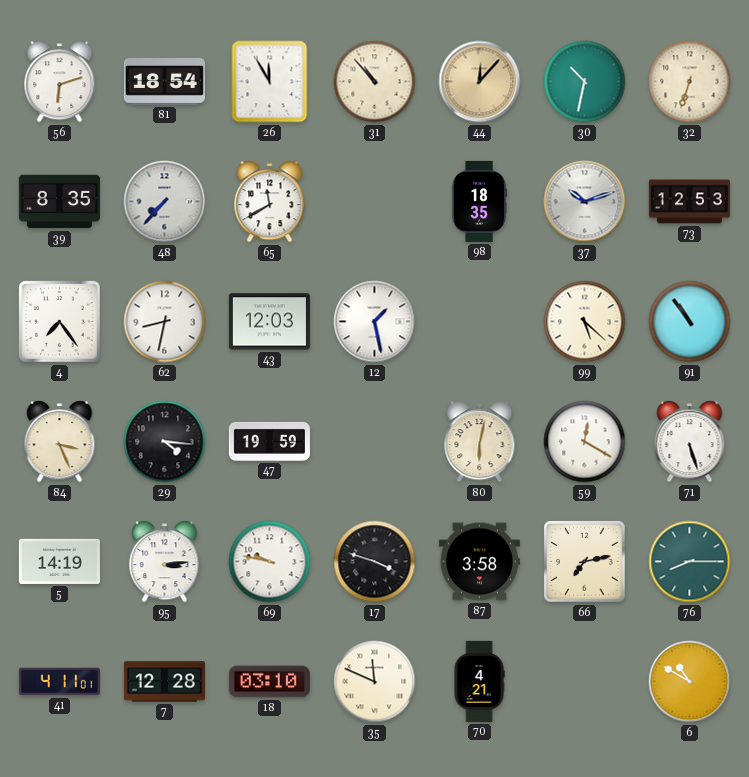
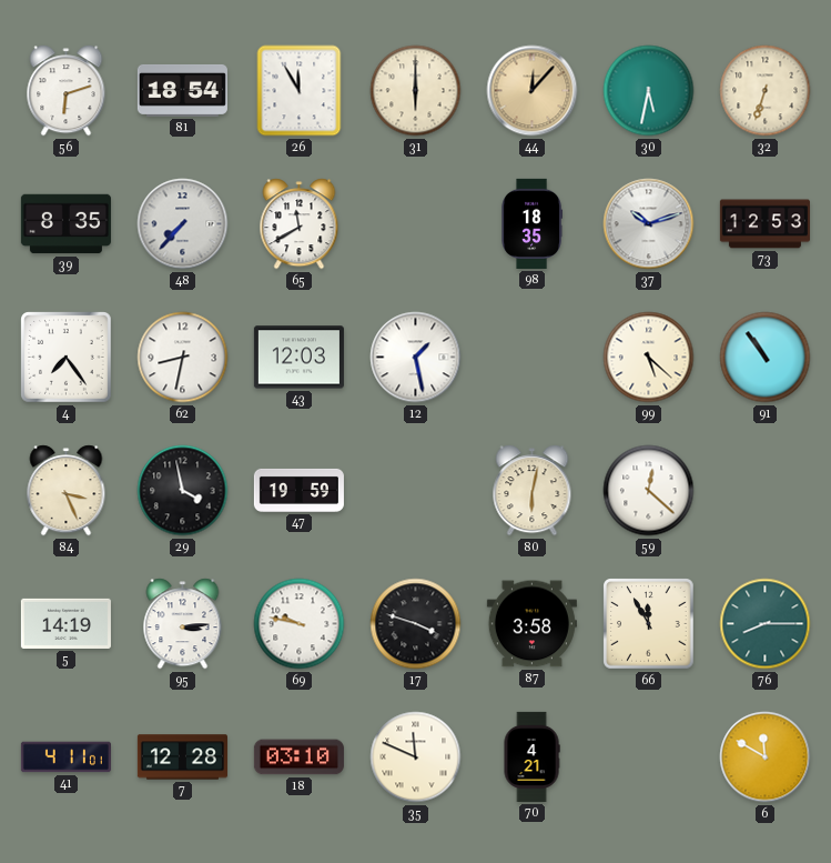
31: 10:53 -> 6:00
30: 10:32 -> 5:32
29: 4:16 -> 3:58
59: 12:20 -> 12:22
71: 5:27 -> none
66: 7:13 -> 11:55
6: 10:50 -> 11:50
